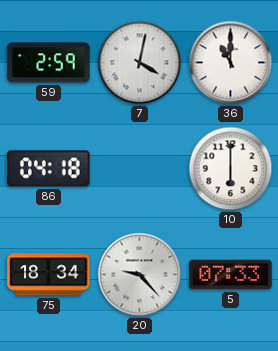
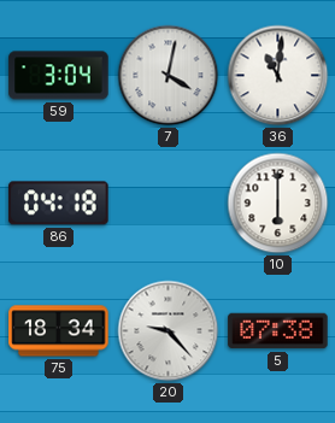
59: 2:59 -> 3:04
36: 11:00 -> 11:01
5: 07:33 -> 07:38
